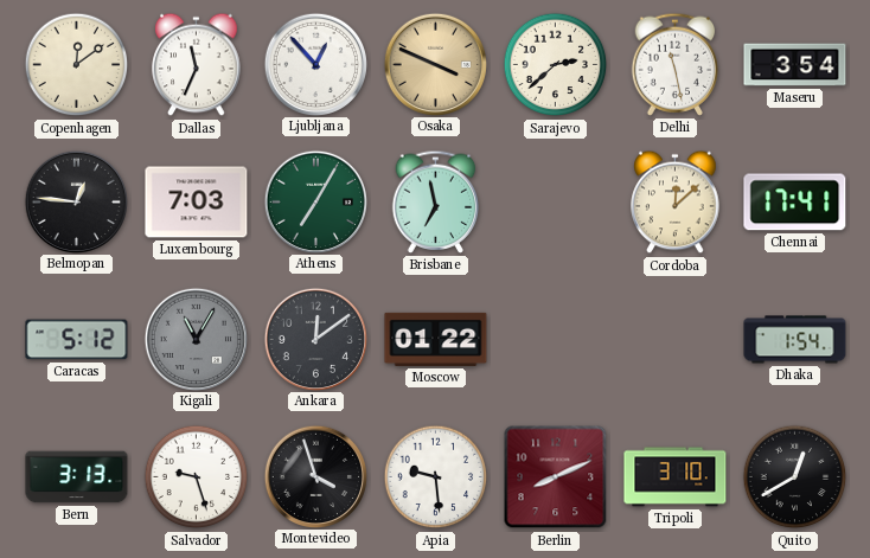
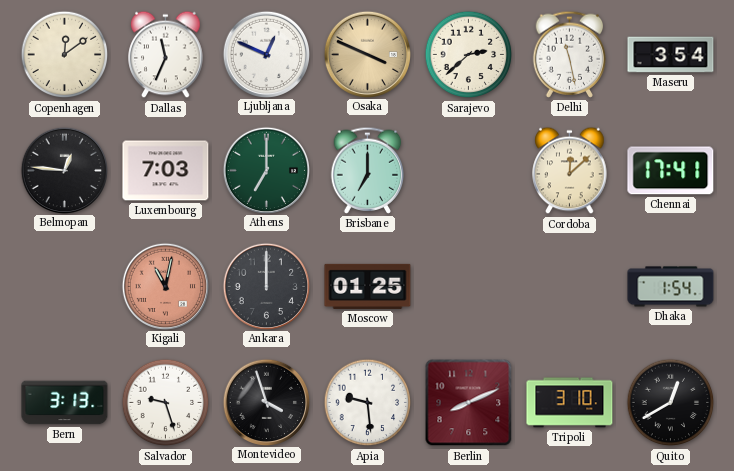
Ljubljana: 12:53 -> 12:49
Athens: 7:05 -> 7:00
Brisbane: 6:58 -> 7:00
Caracas: 5:12 -> none
Kigali: 11:05 -> 11:02
Kigali dial: grey -> salmon
Ankara: 12:09 -> 12:00
Moscow: 01:22 -> 01:25
